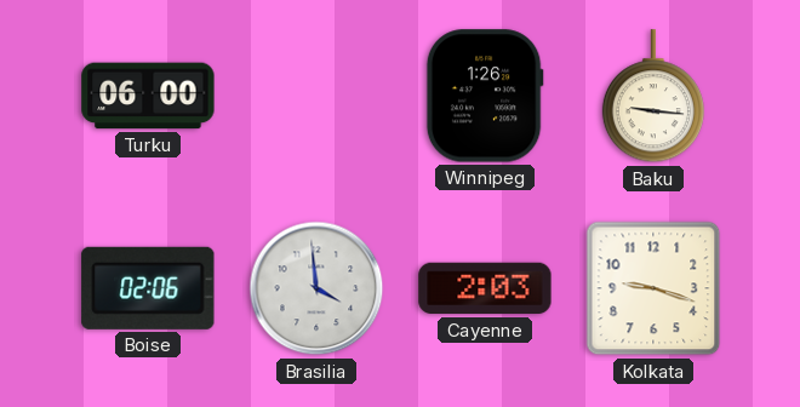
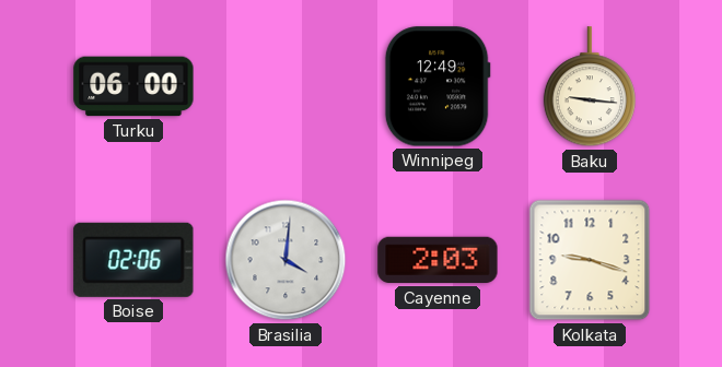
Winnipeg: 1:26 -> 12:49
Brasilia: 3:59 -> 4:01
